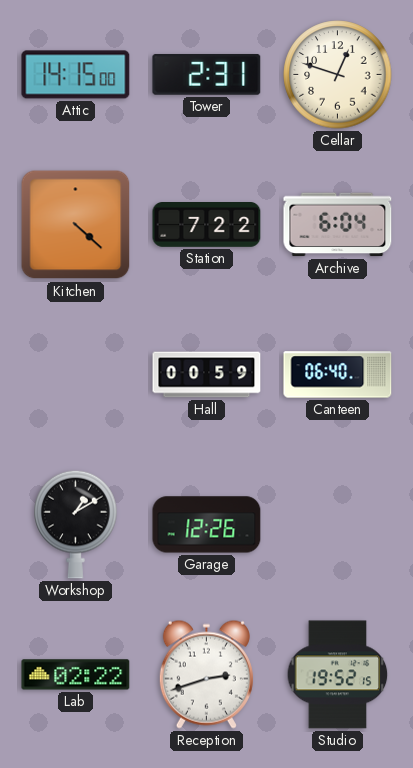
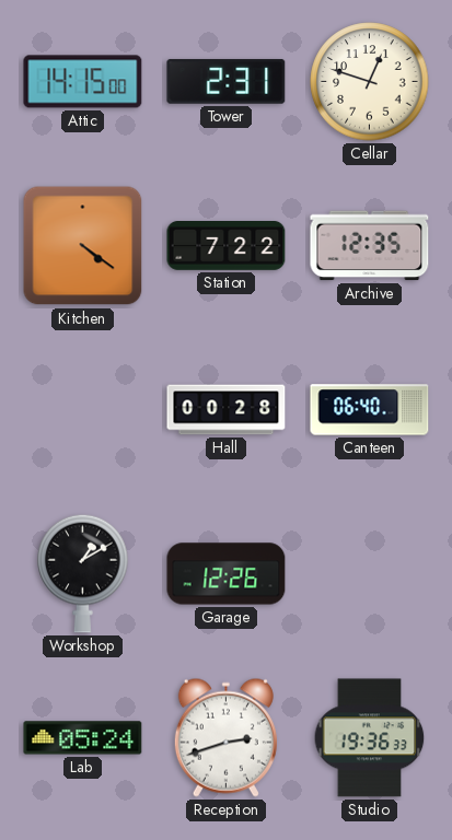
Kitchen: 4:22 -> 4:21
Archive: 6:04 -> 12:35
Hall: 00:59 -> 00:28
Lab: 02:22 -> 05:24
Studio: 19:52 -> 19:36
